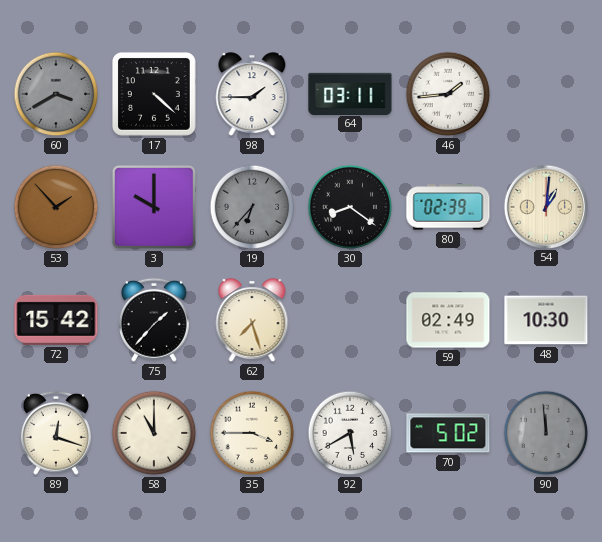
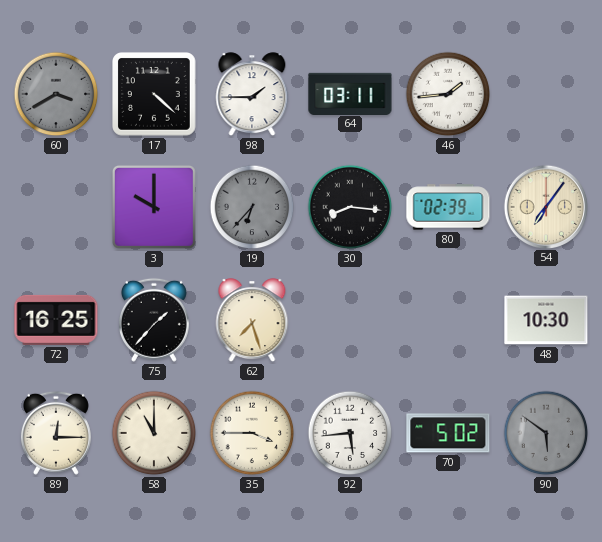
53: 1:53 -> none
30: 8:21 -> 8:16
54: 1:01 -> 7:06
72: 15:42 -> 16:25
59: 02:49 -> none
89: 12:18 -> 12:15
92: 5:40 -> 5:44
90: 11:59 -> 5:51
